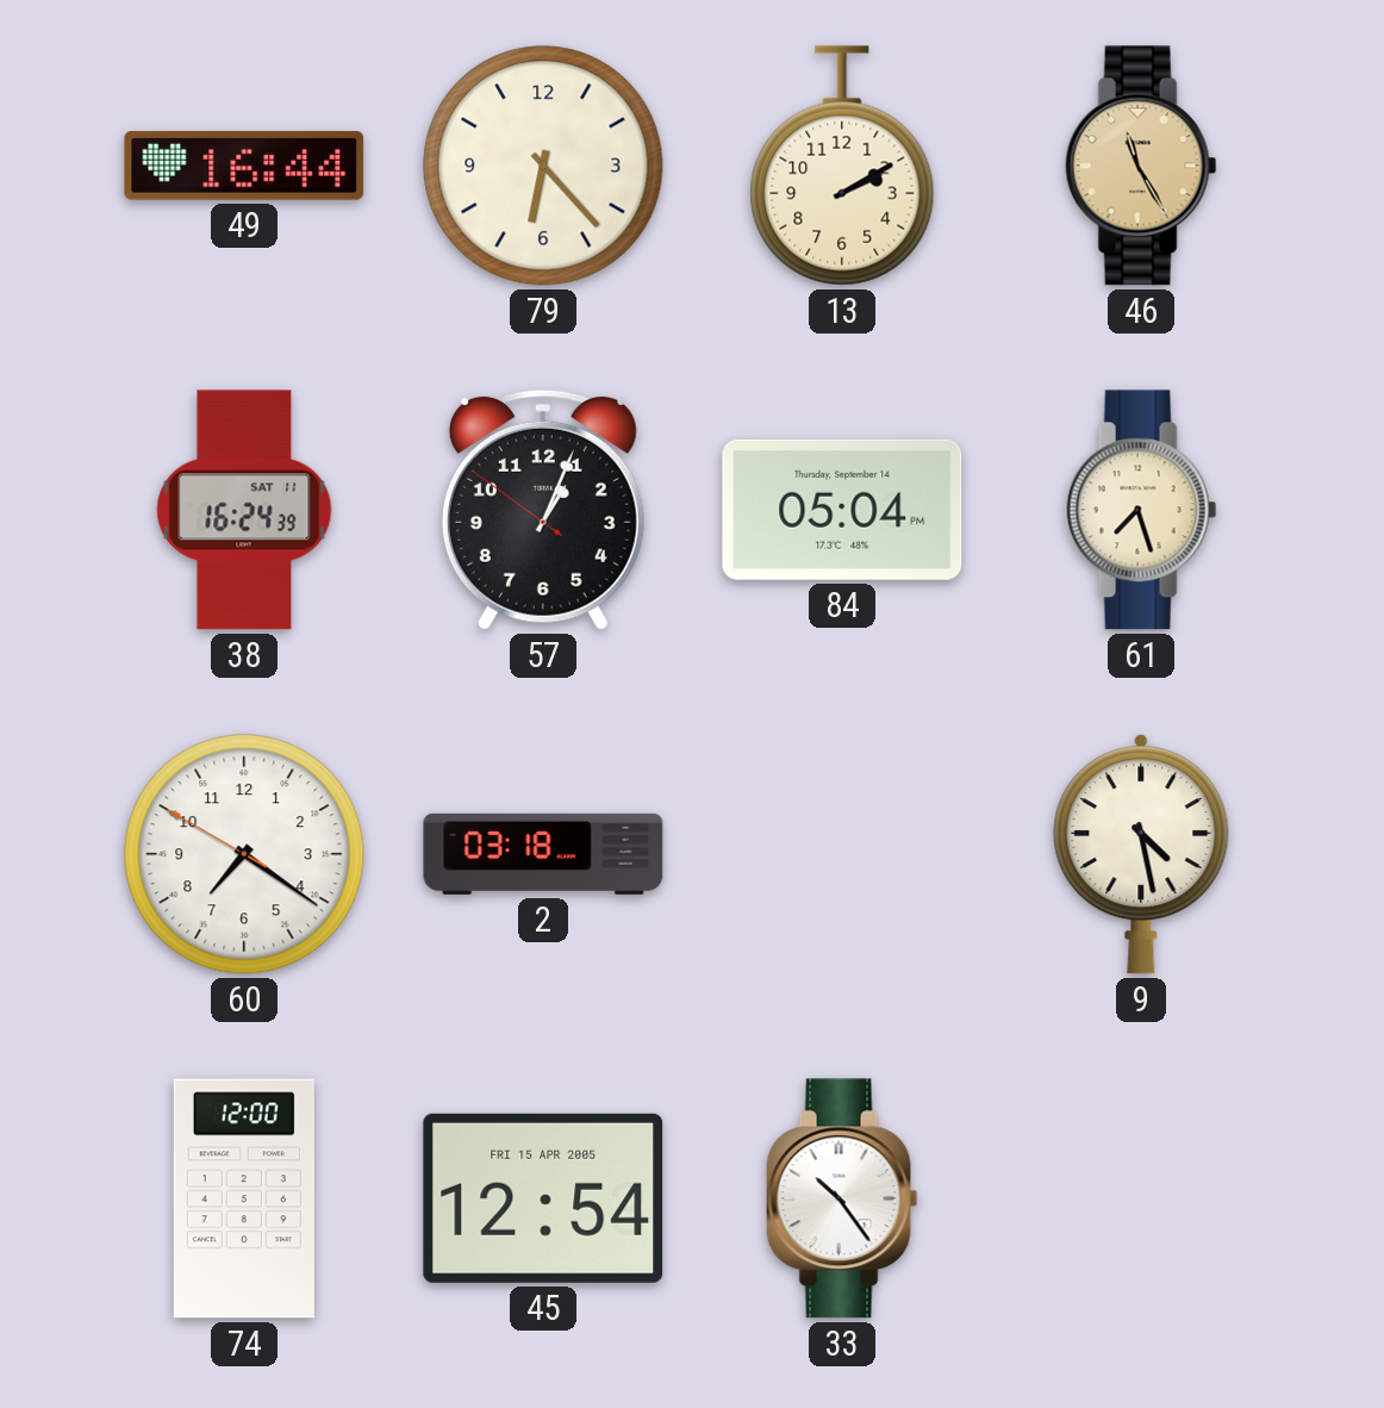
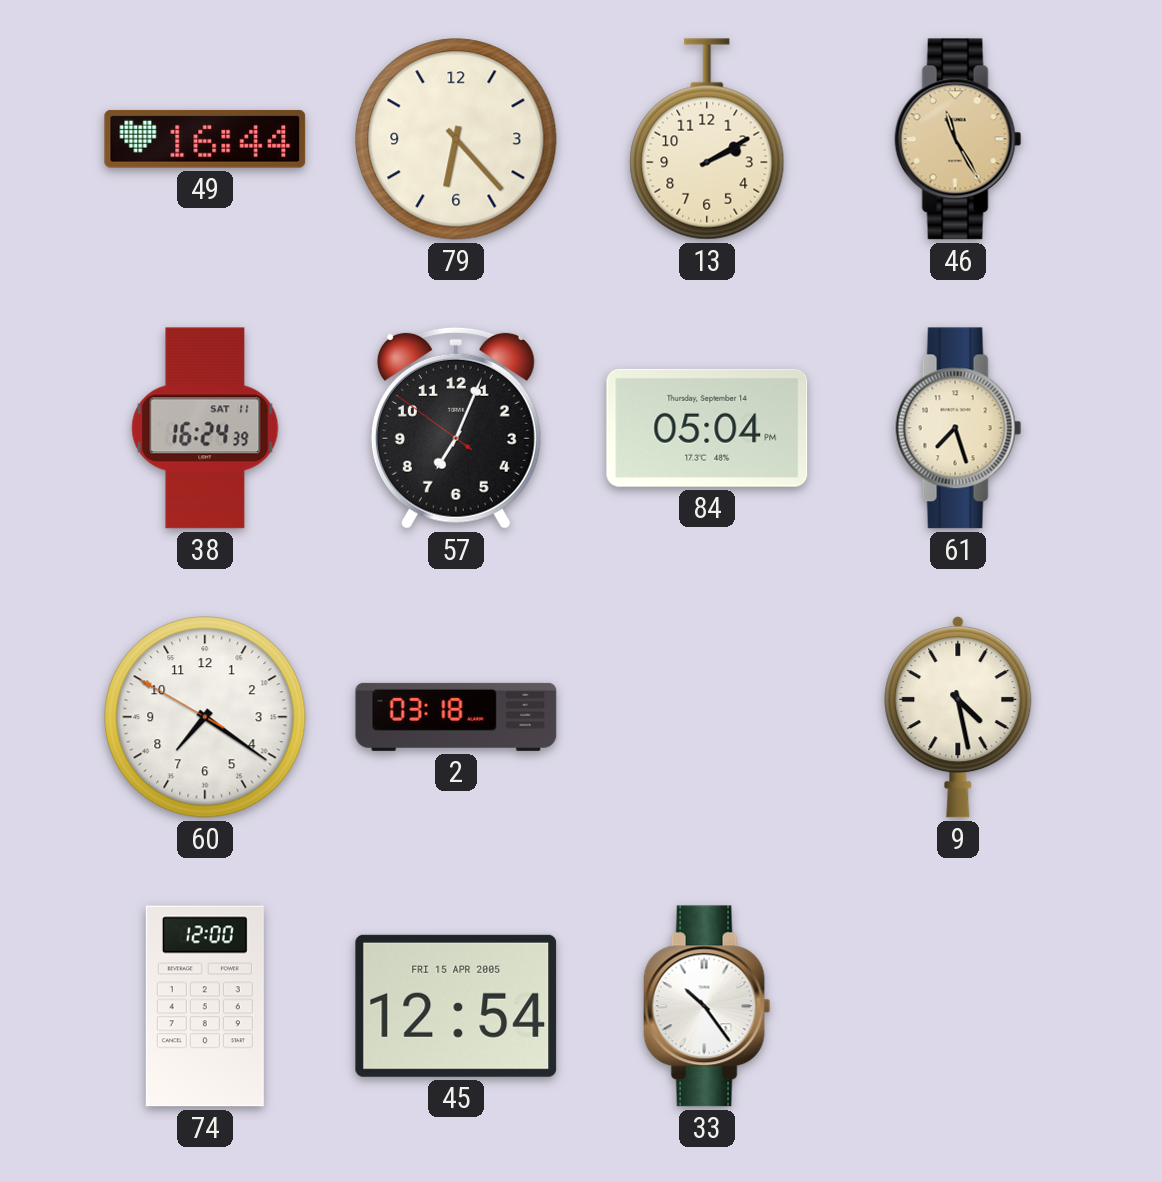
57: 1:03 -> 7:03
